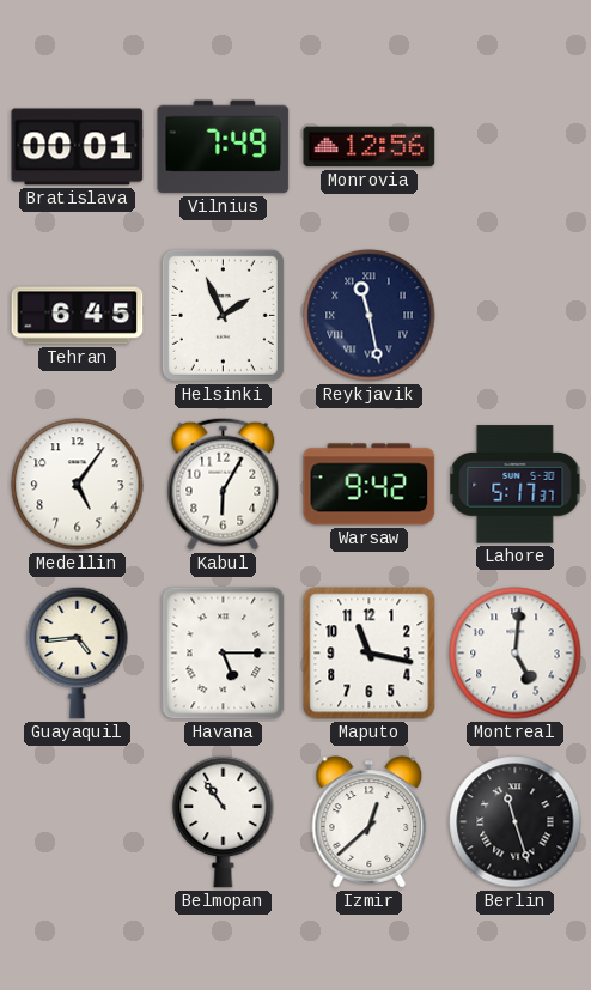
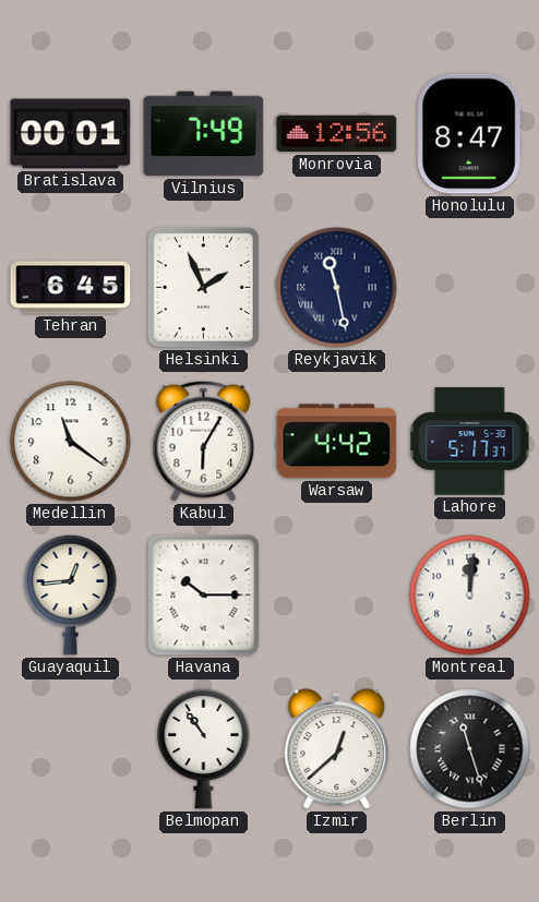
Honolulu: none -> 8:47
Medellin: 5:06 -> 11:21
Warsaw: 9:42 -> 4:42
Guayaquil: 4:44 -> 12:44
Havana: 5:15 -> 10:15
Maputo: 11:17 -> none
Montreal: 5:01 -> 12:01
